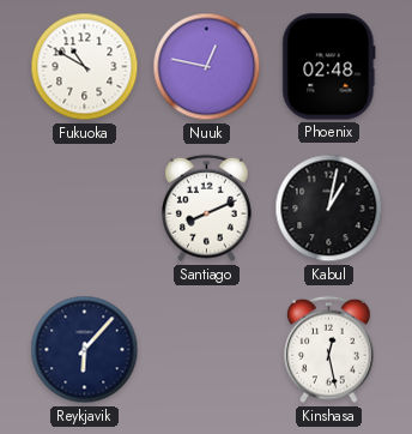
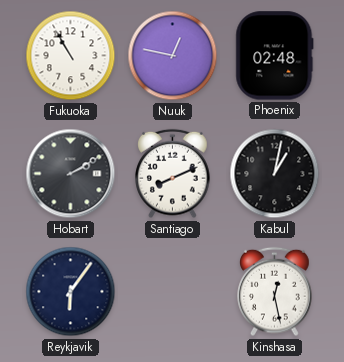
Fukuoka: 10:50 -> 10:55
Hobart: none -> 2:10
Reykjavik: 6:07 -> 6:06
